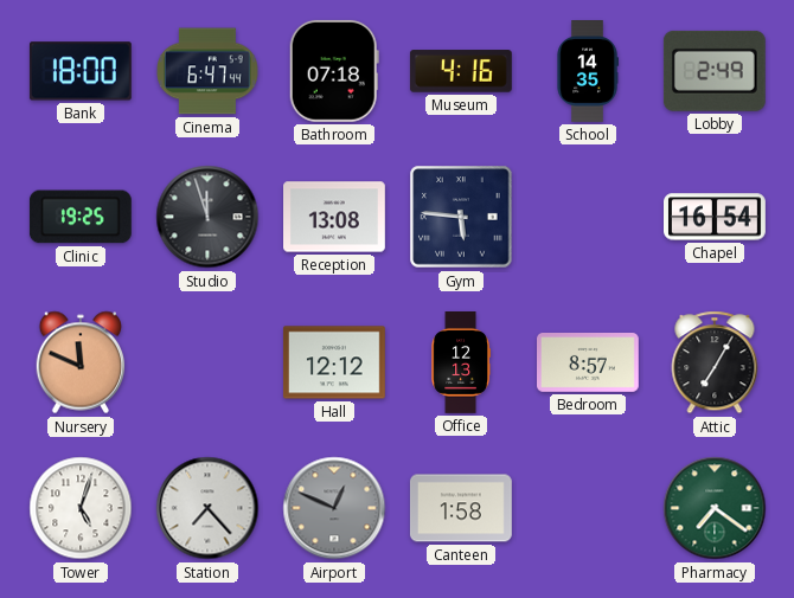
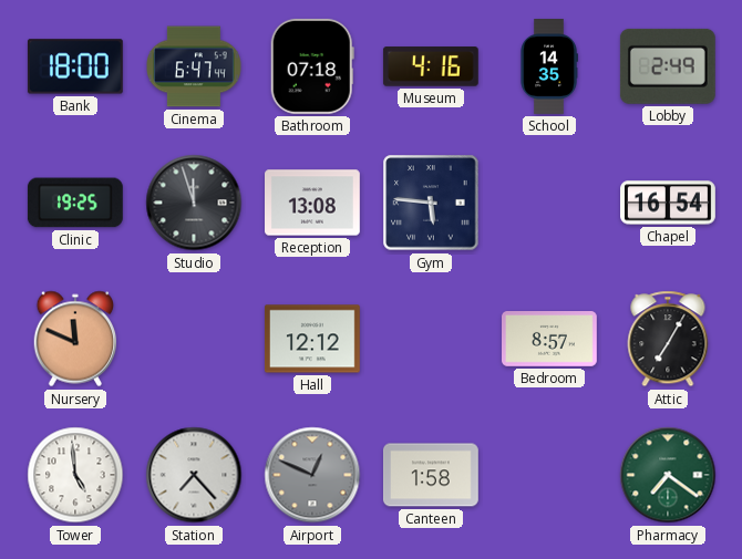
Office: 12:13 -> none
Tower: 5:03 -> 4:59
